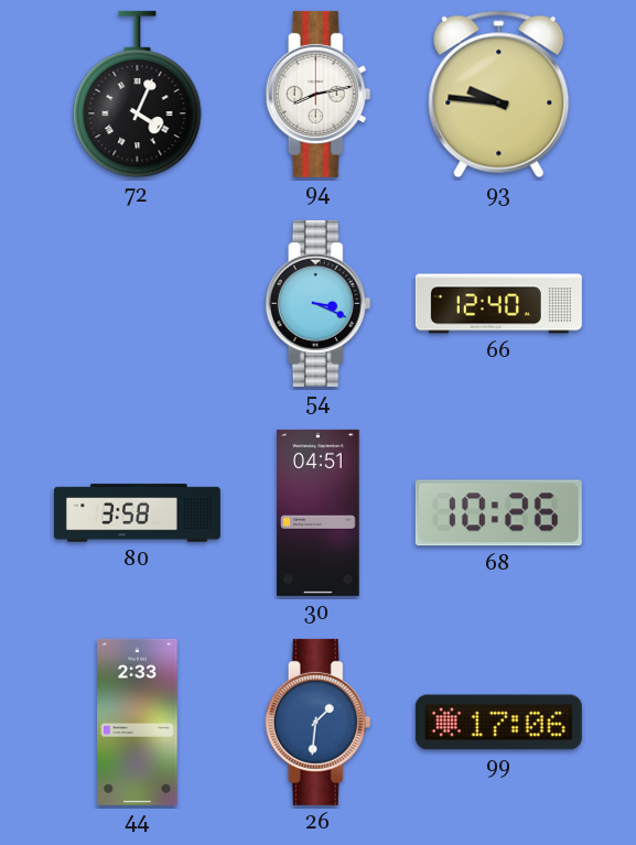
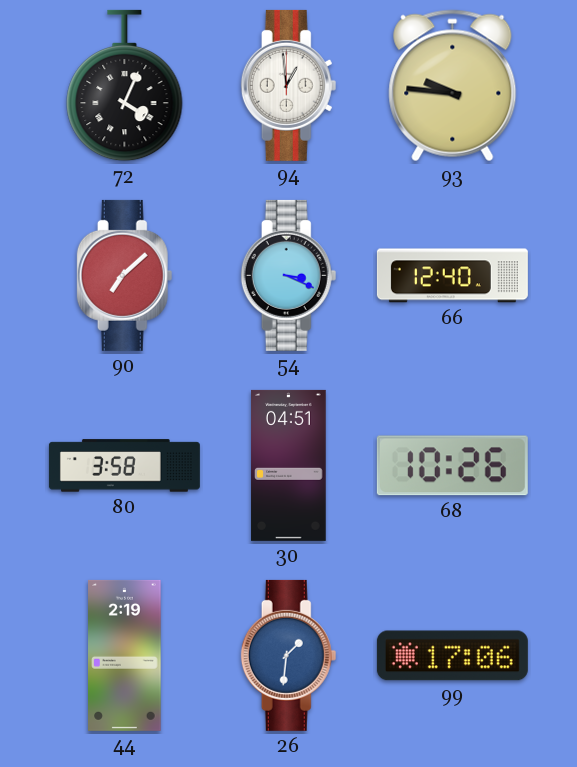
94: 8:13 -> 12:59
90: none -> 7:08
44: 2:33 -> 2:19
